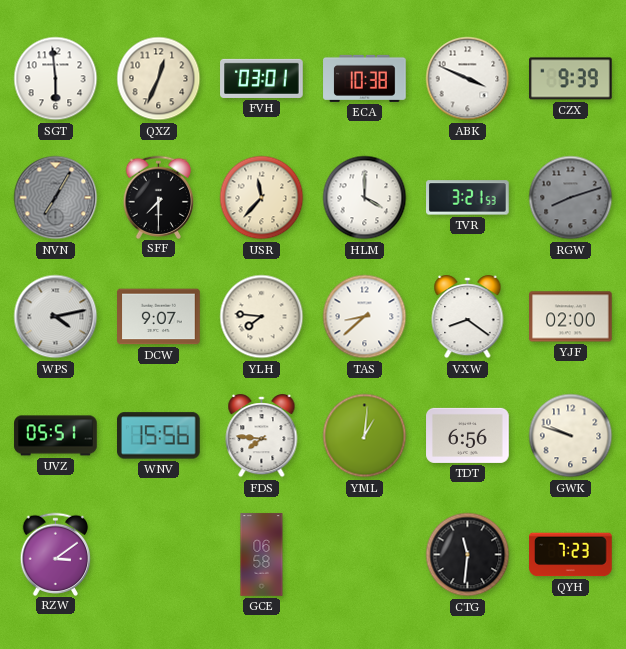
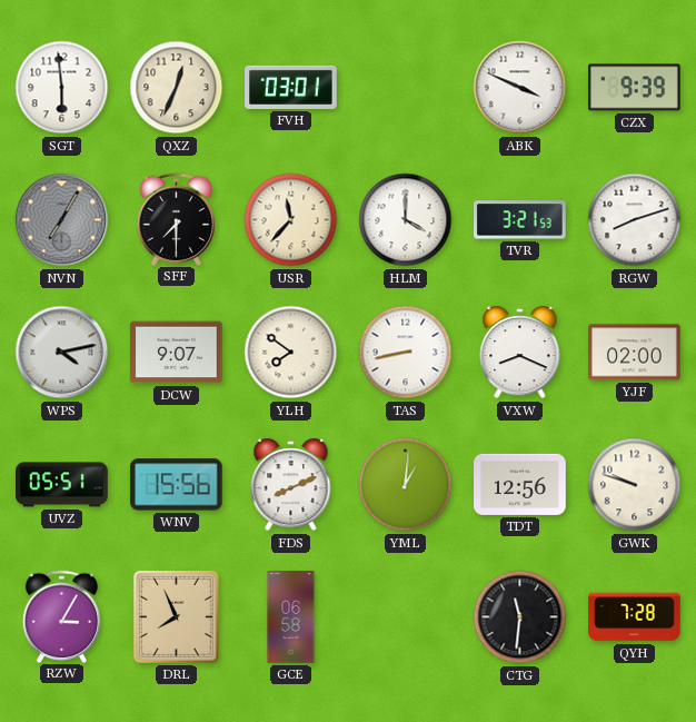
ECA: 10:38 -> none
RGW dial: grey -> white
YLH: 7:46 -> 7:51
TAS: 8:38 -> 8:43
VXW: 8:21 -> 8:19
FDS: 7:46 -> 8:11
TDT: 6:56 -> 12:56
RZW: 3:09 -> 3:05
DRL: none -> 7:56
QYH: 7:23 -> 7:28
